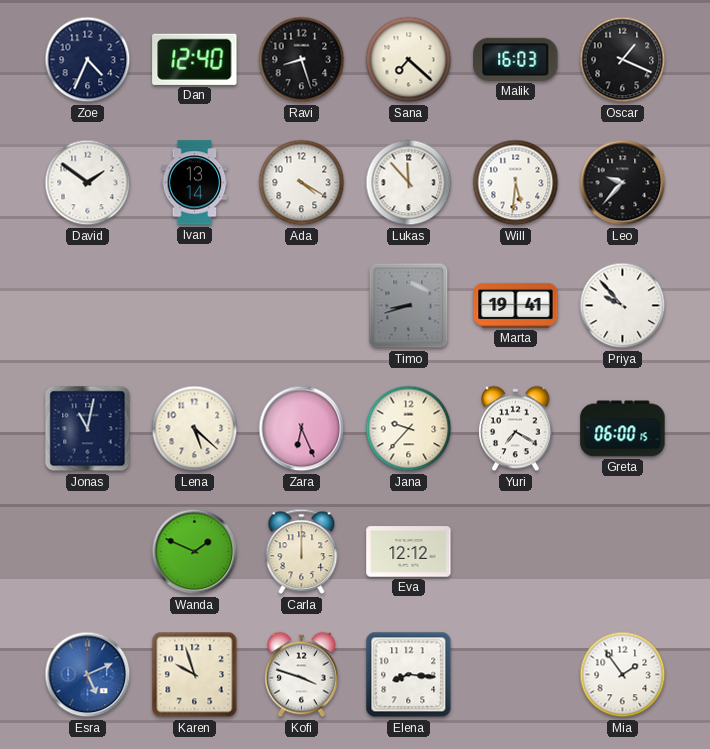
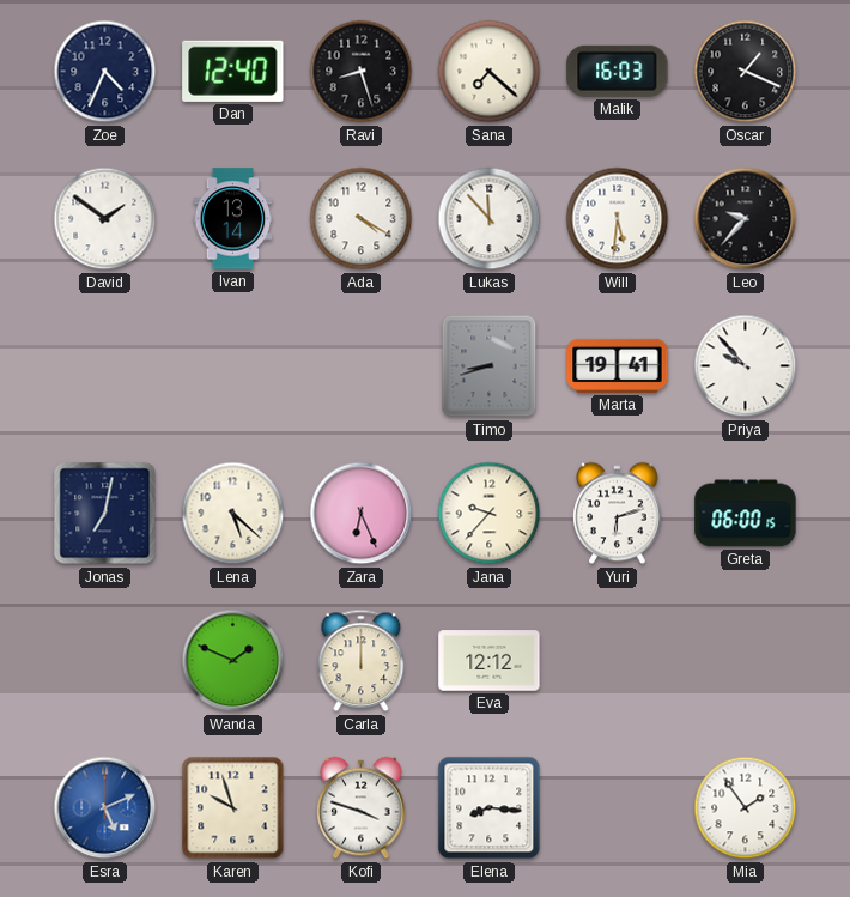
Jonas: 11:02 -> 7:02
Yuri: 7:20 -> 6:12
